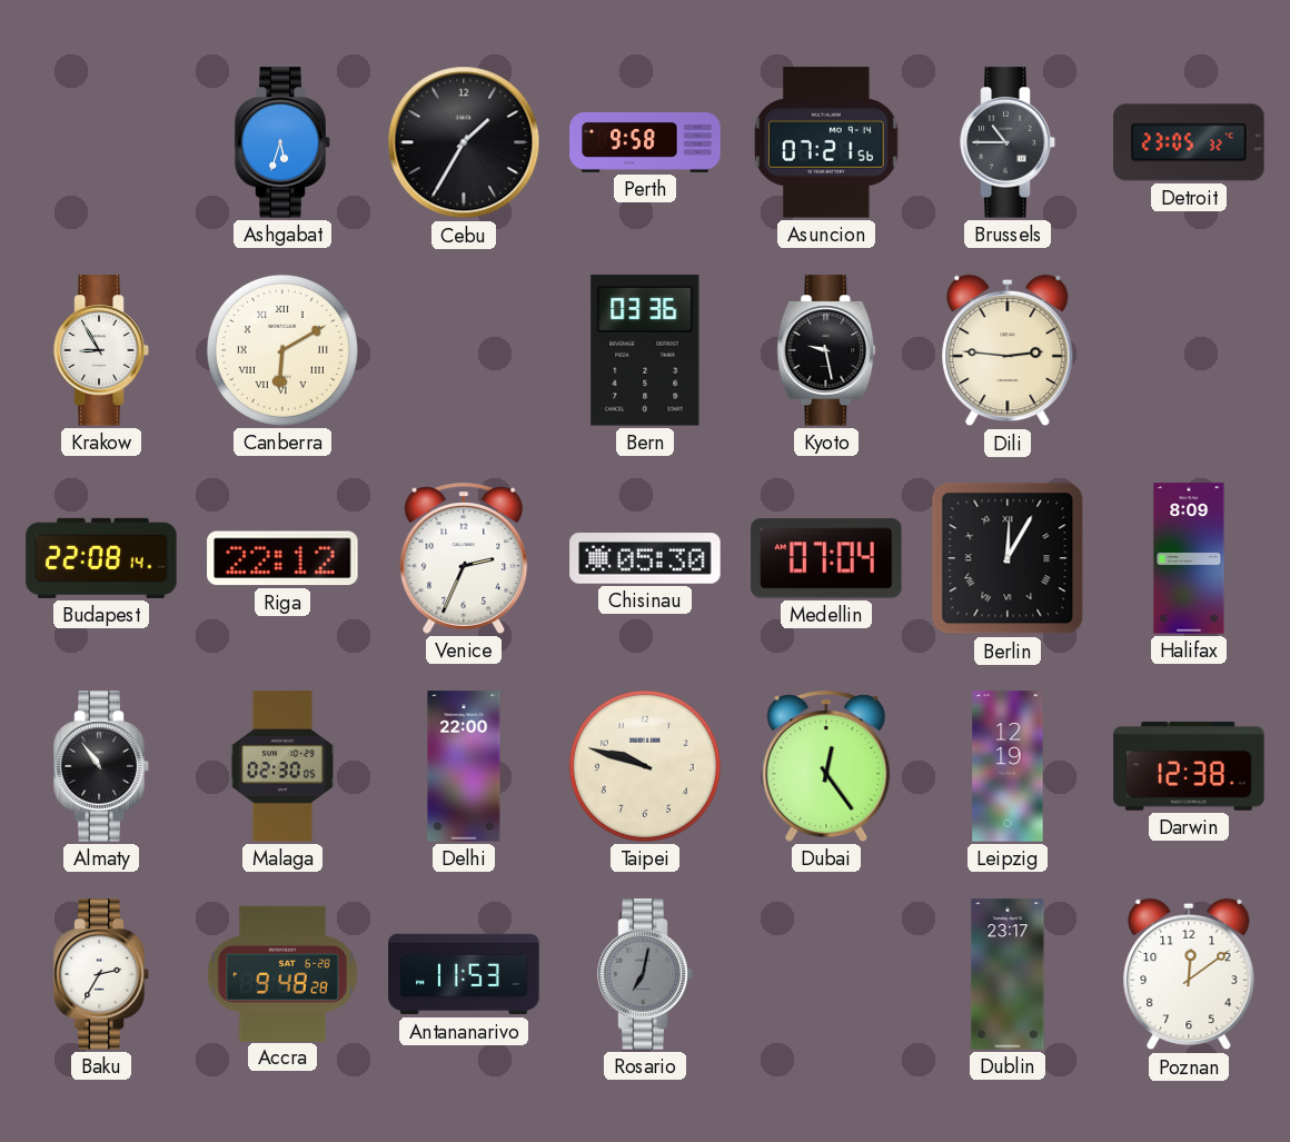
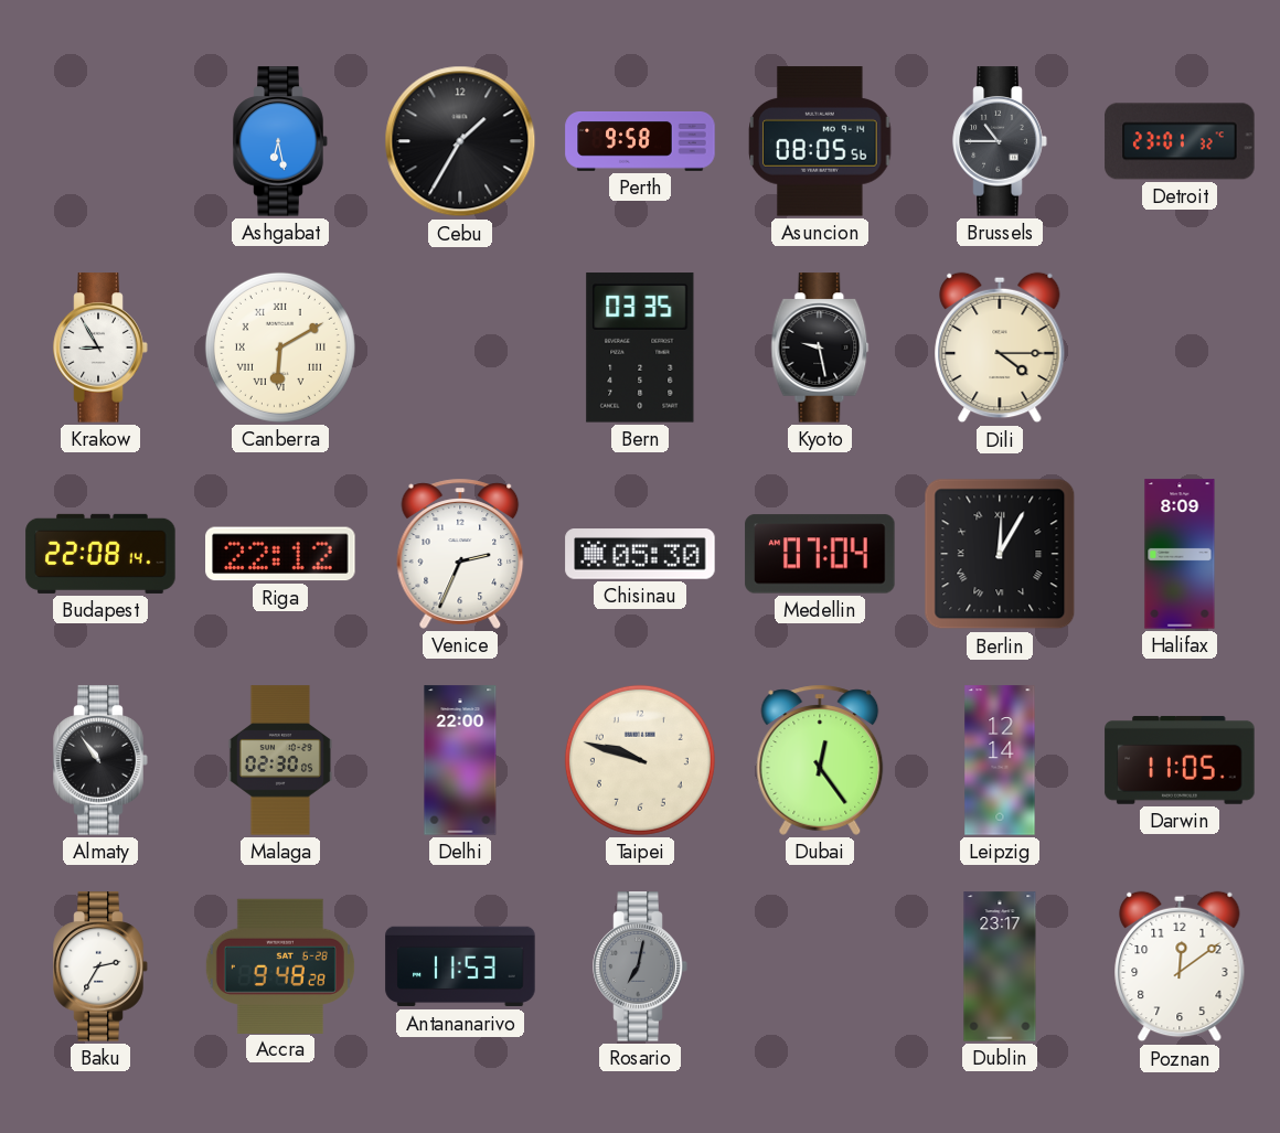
Ashgabat: 5:33 -> 6:28
Asuncion: 07:21 -> 08:05
Detroit: 23:05 -> 23:01
Bern: 03:36 -> 03:35
Dili: 2:46 -> 4:15
Leipzig: 12:19 -> 12:14
Darwin: 12:38 -> 11:05
